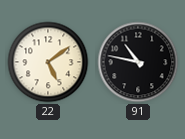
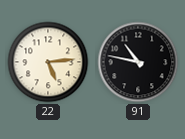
22: 5:09 -> 5:14
